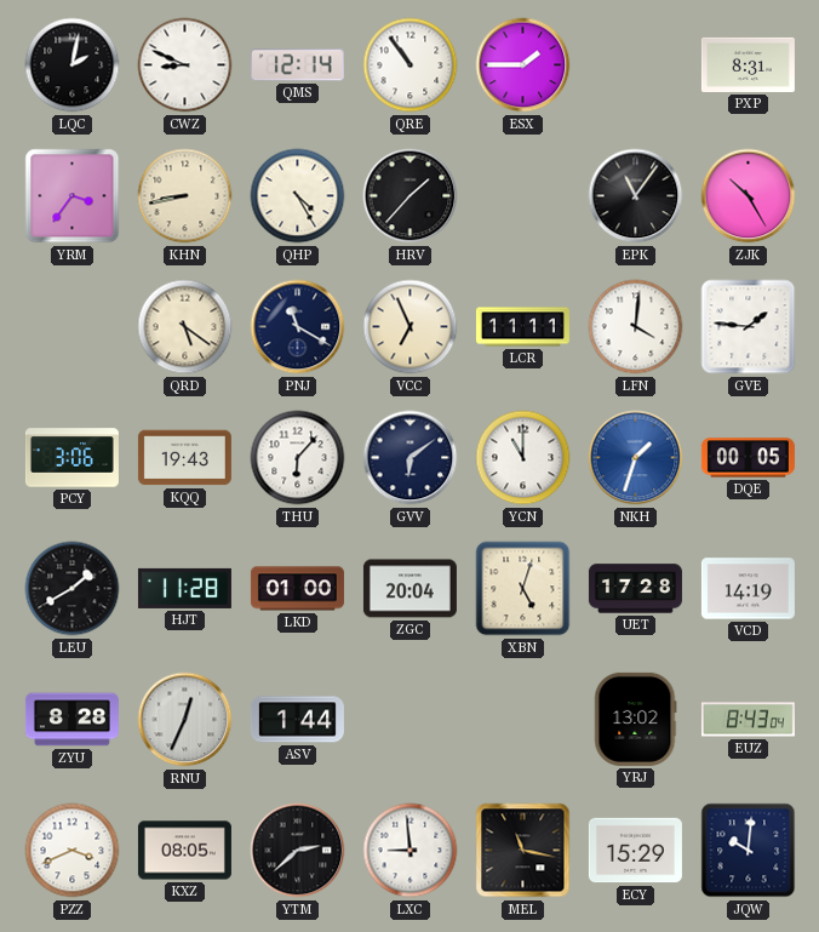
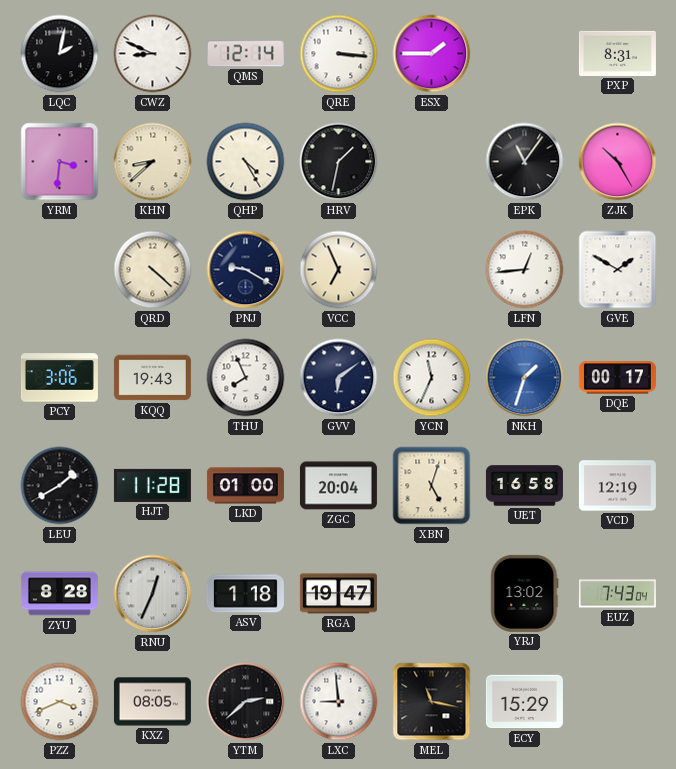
QRE: 10:54 -> 3:16
YRM: 3:36 -> 3:31
KHN: 8:43 -> 8:38
HRV: 1:37 -> 1:32
QRD: 5:21 -> 4:22
PNJ: 11:20 -> 9:20
LCR: 11:11 -> none
LFN: 4:01 -> 12:44
GVE: 1:46 -> 1:50
THU: 6:07 -> 7:56
YCN: 11:00 -> 11:34
DQE: 00:05 -> 00:17
UET: 17:28 -> 16:58
VCD: 14:19 -> 12:19
ASV: 1:44 -> 1:18
RGA: none -> 19:47
EUZ: 8:43 -> 7:43
JQW: 10:01 -> none
